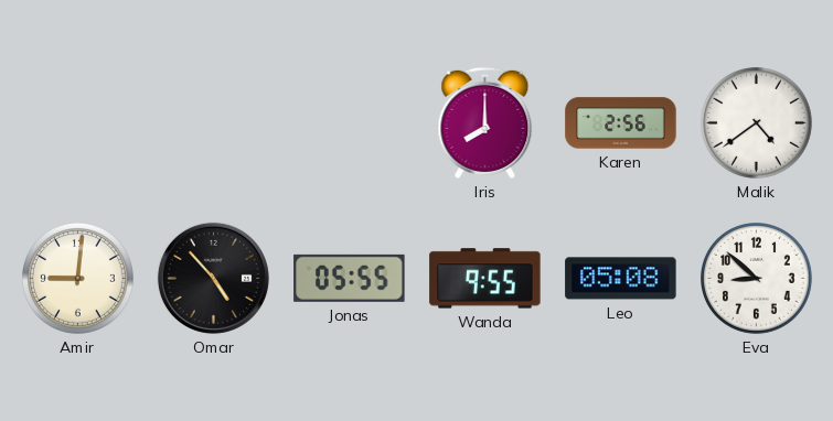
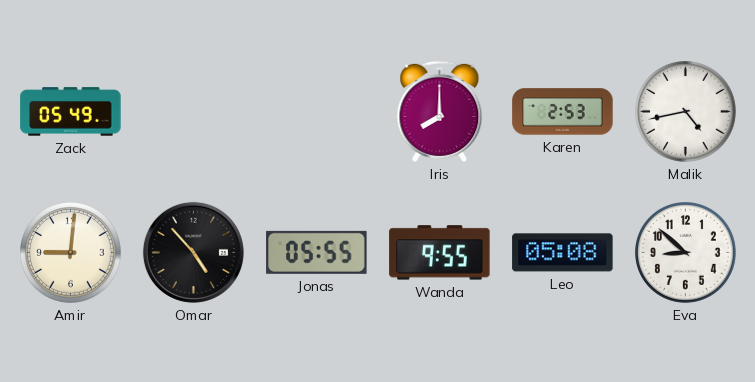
Zack: none -> 05:49
Karen: 2:56 -> 2:53
Malik: 4:39 -> 4:43
